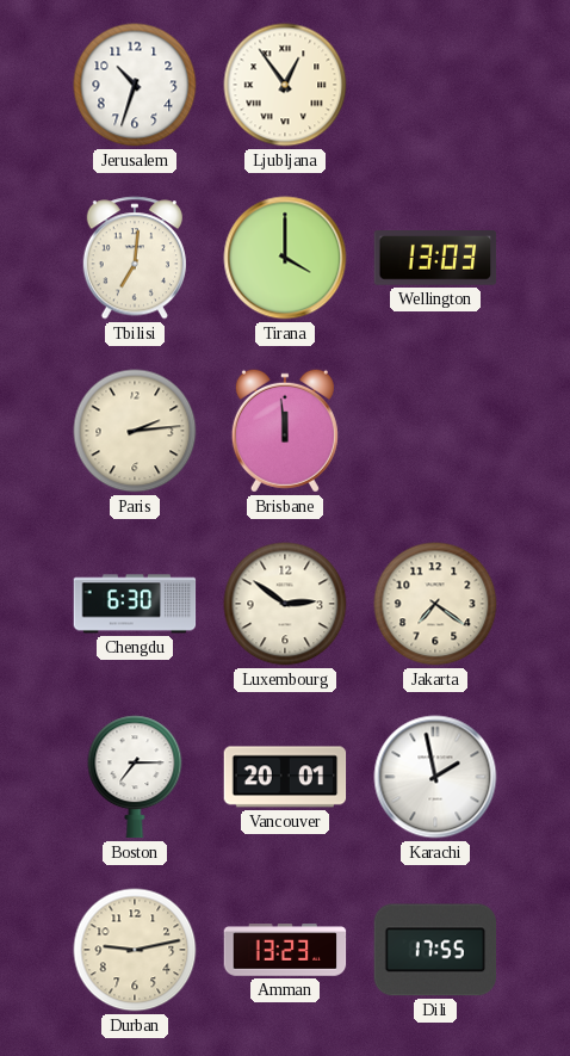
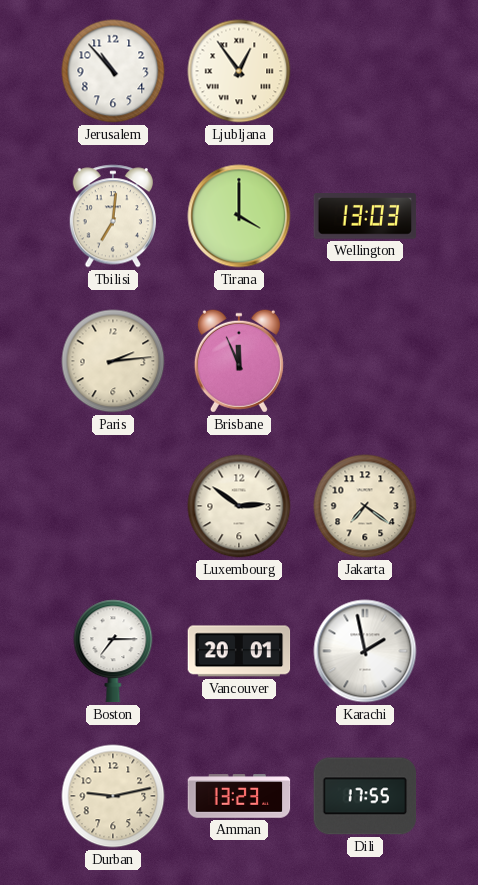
Jerusalem: 10:33 -> 10:53
Brisbane: 11:59 -> 11:56
Chengdu: 6:30 -> none
